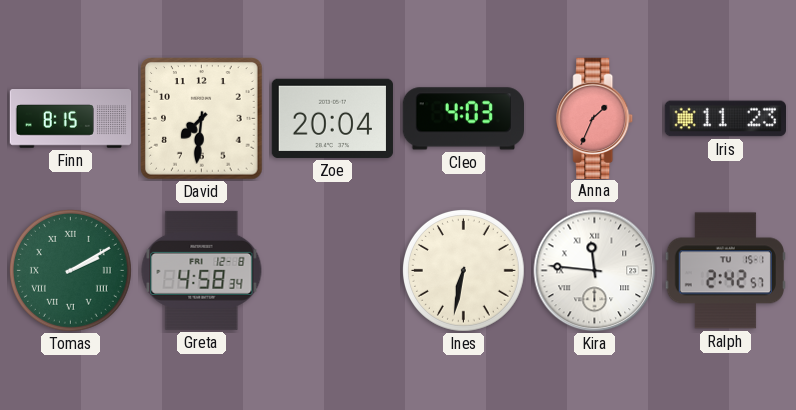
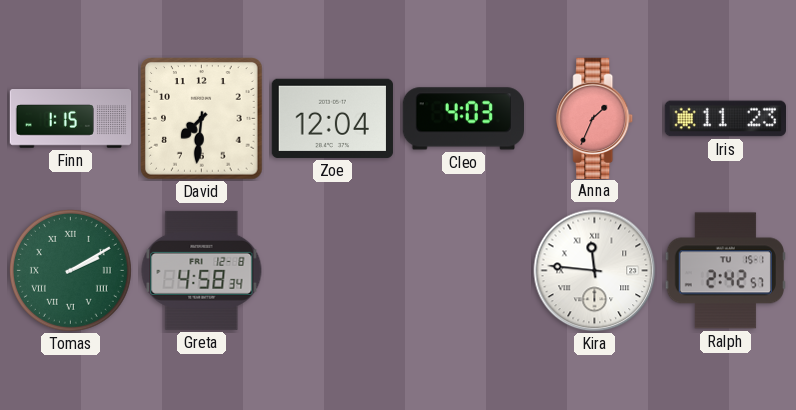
Finn: 8:15 -> 1:15
Zoe: 20:04 -> 12:04
Ines: 6:32 -> none
